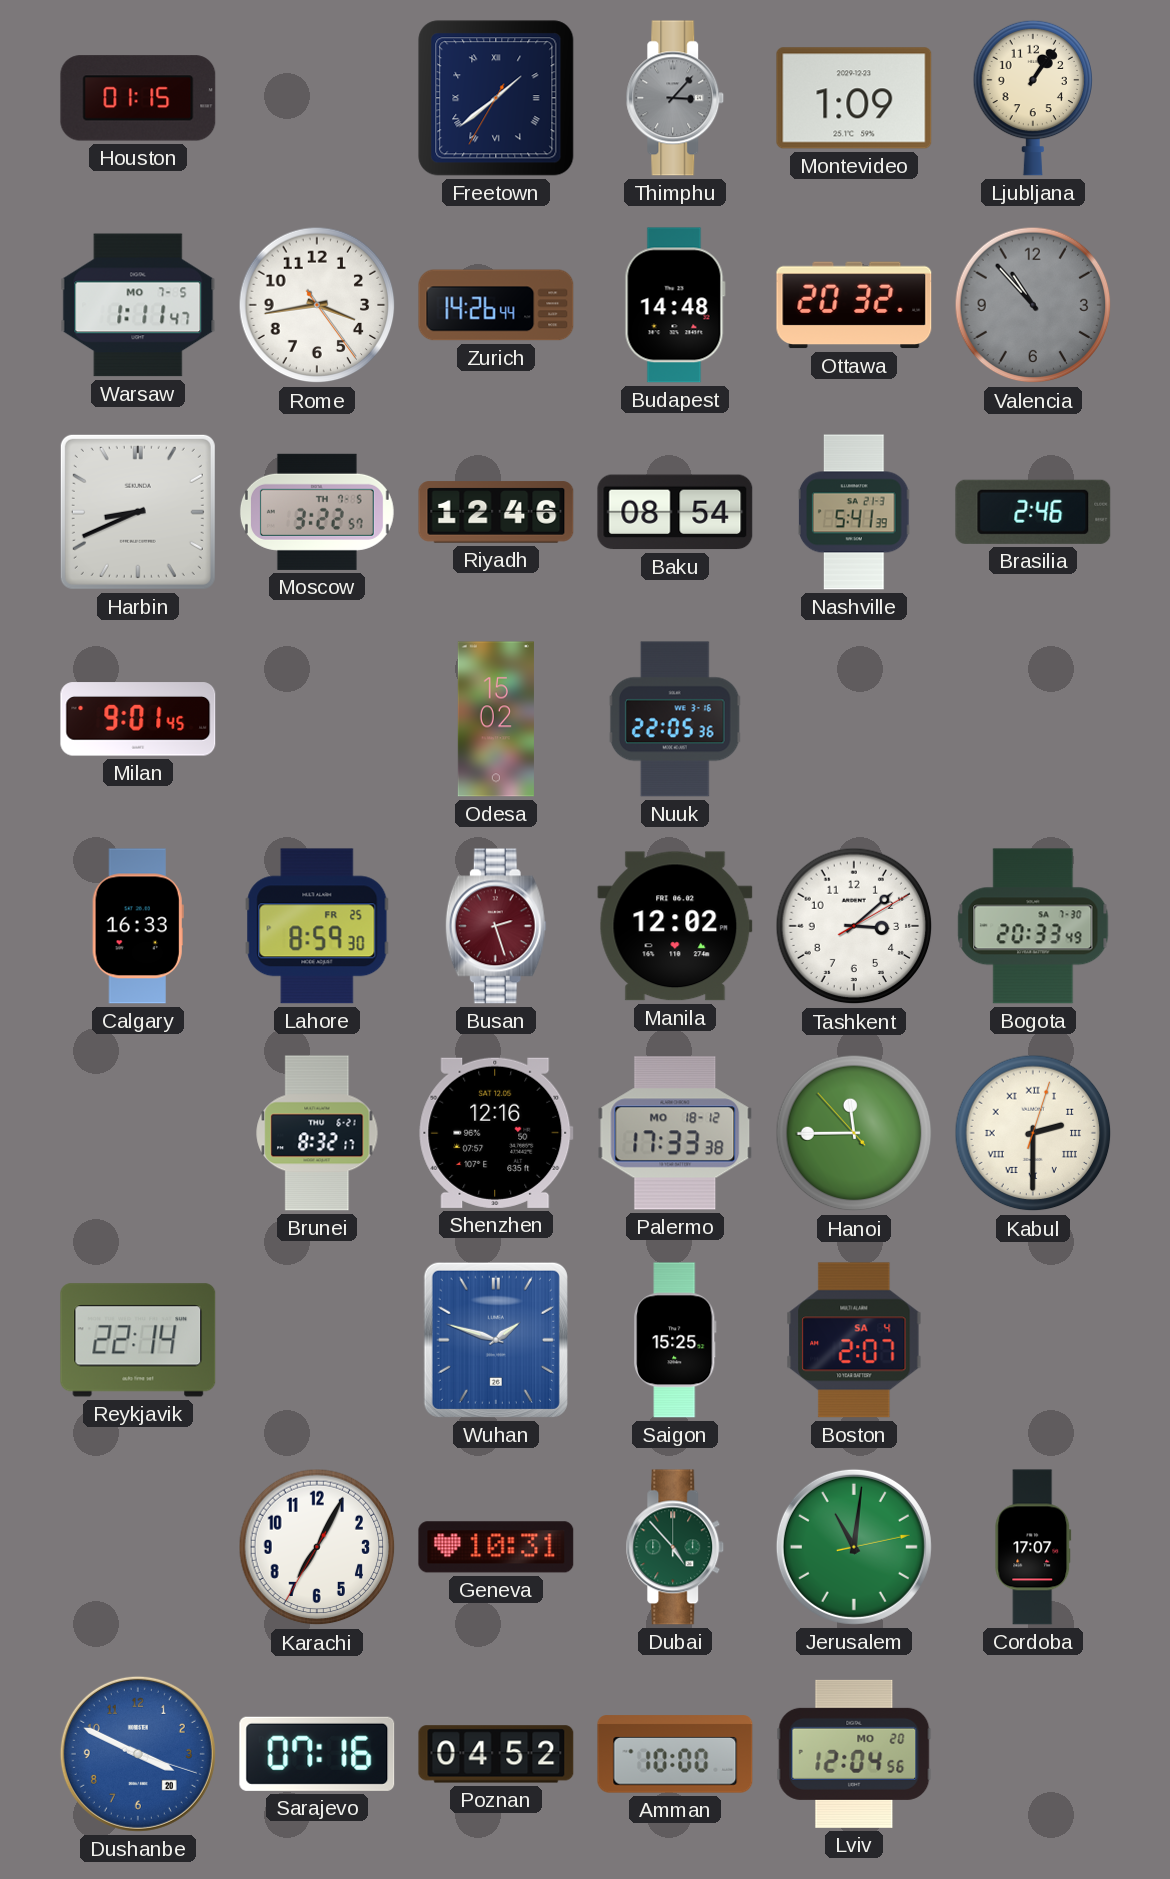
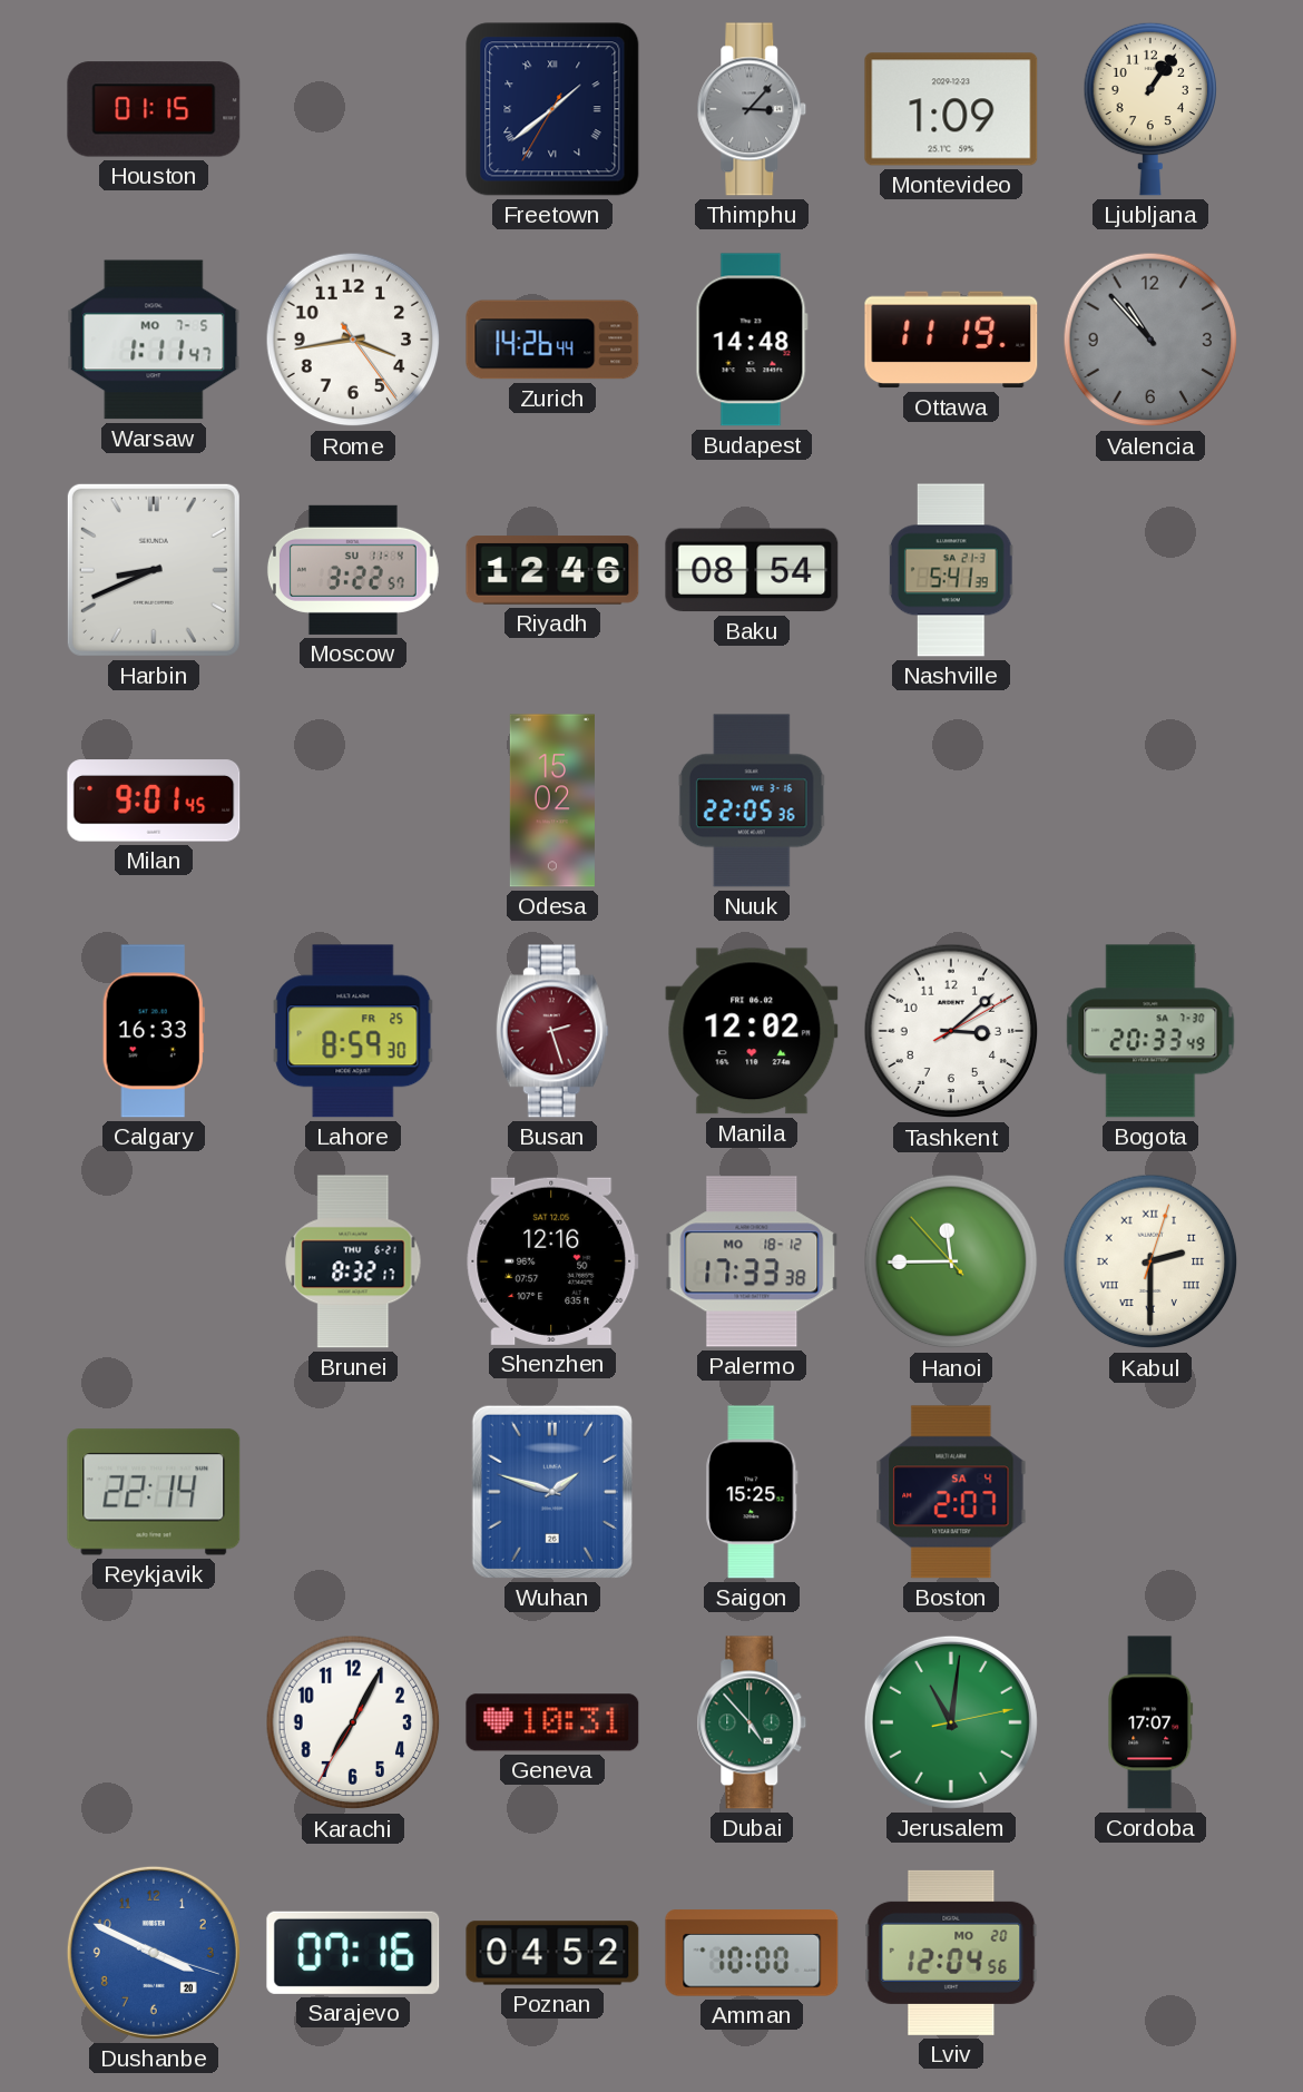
Ottawa: 20:32 -> 11:19
Moscow date: TH 7-5 -> SU 11-4
Brasilia: 2:46 -> none
